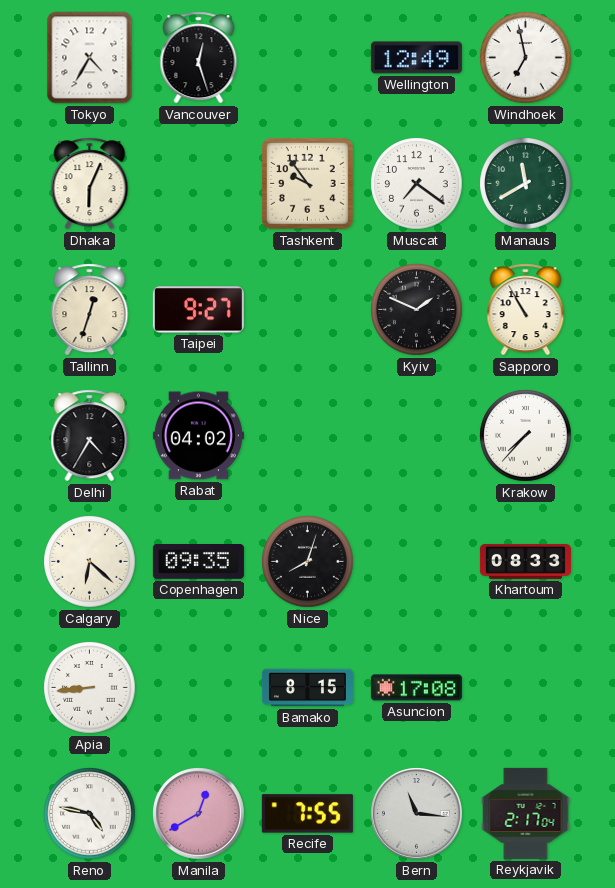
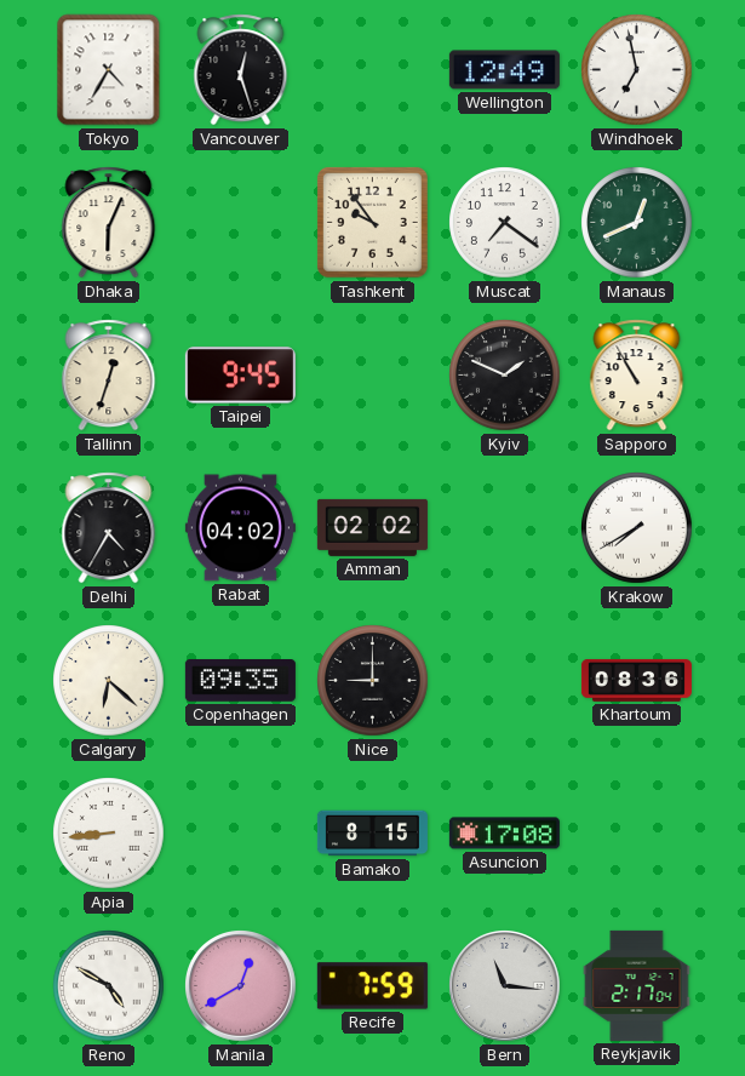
Manaus: 11:40 -> 12:41
Taipei: 9:27 -> 9:45
Amman: none -> 02:02
Krakow: 7:37 -> 7:40
Nice: 8:03 -> 9:00
Khartoum: 08:33 -> 08:36
Reno: 4:47 -> 4:50
Recife: 7:55 -> 7:59
